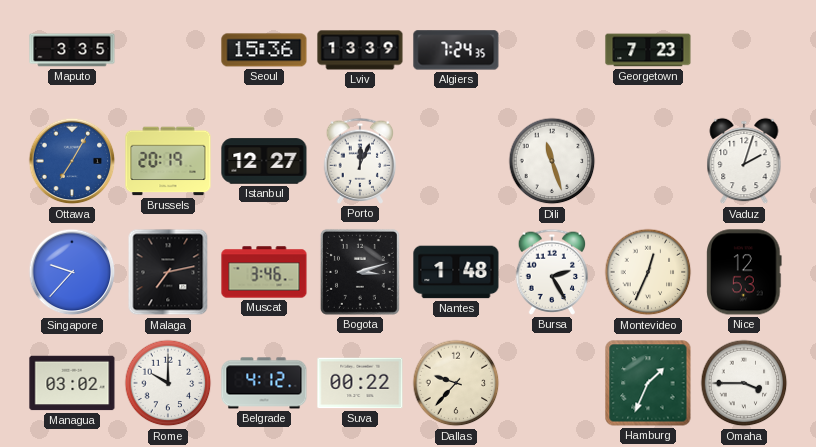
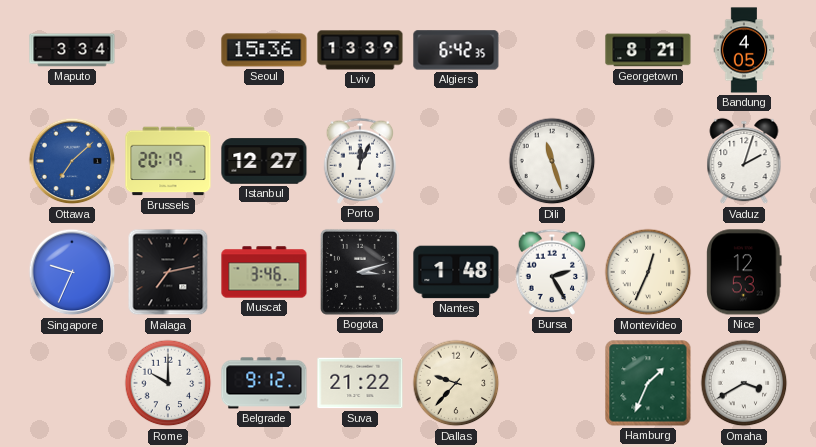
Maputo: 3:35 -> 3:34
Algiers: 7:24 -> 6:42
Georgetown: 7:23 -> 8:21
Bandung: none -> 4:05
Ottawa: 7:05 -> 7:08
Singapore: 9:37 -> 9:34
Managua: 03:02 -> none
Belgrade: 4:12 -> 9:12
Suva: 00:22 -> 21:22
Omaha: 3:45 -> 3:40
